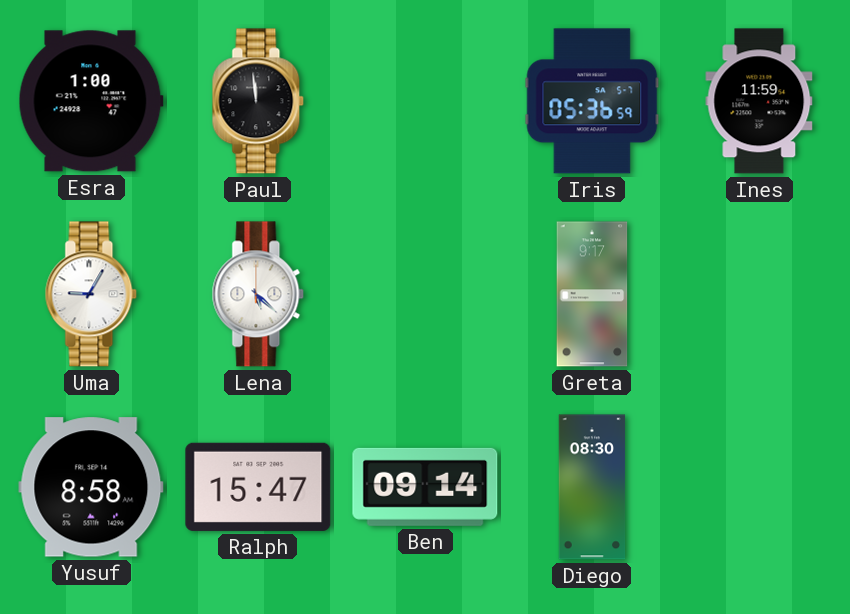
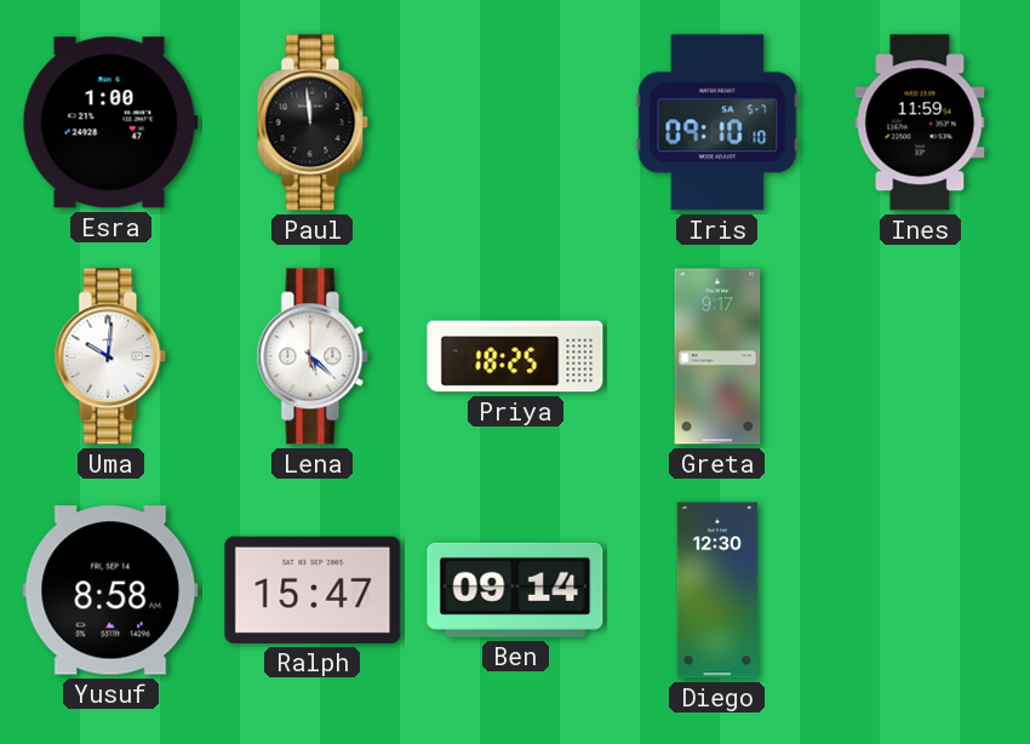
Iris: 05:36 -> 09:10
Uma: 9:05 -> 10:01
Priya: none -> 18:25
Diego: 08:30 -> 12:30
